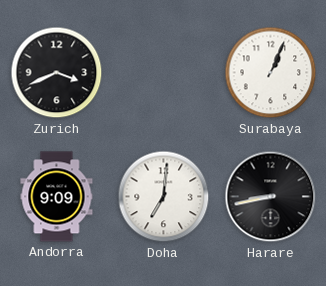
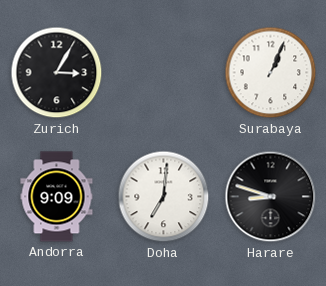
Zurich: 3:41 -> 3:05
Harare: 8:43 -> 8:48
